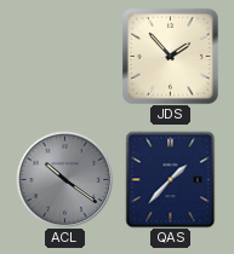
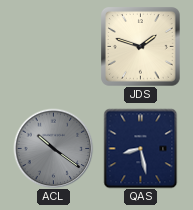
JDS: 1:53 -> 1:48
QAS: 1:37 -> 8:28
